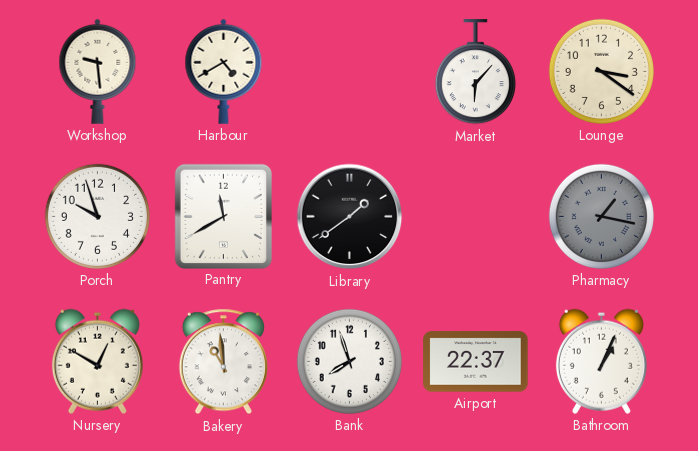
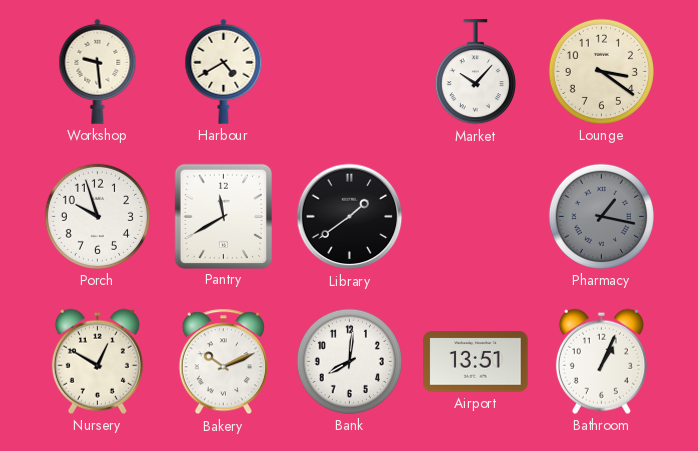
Market: 6:07 -> 10:07
Bakery: 10:59 -> 10:11
Bank: 7:57 -> 8:01
Airport: 22:37 -> 13:51
